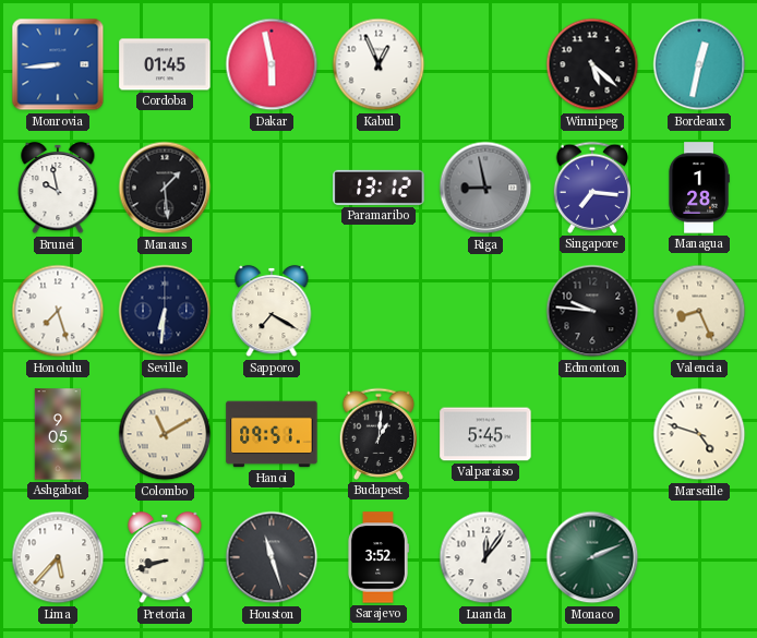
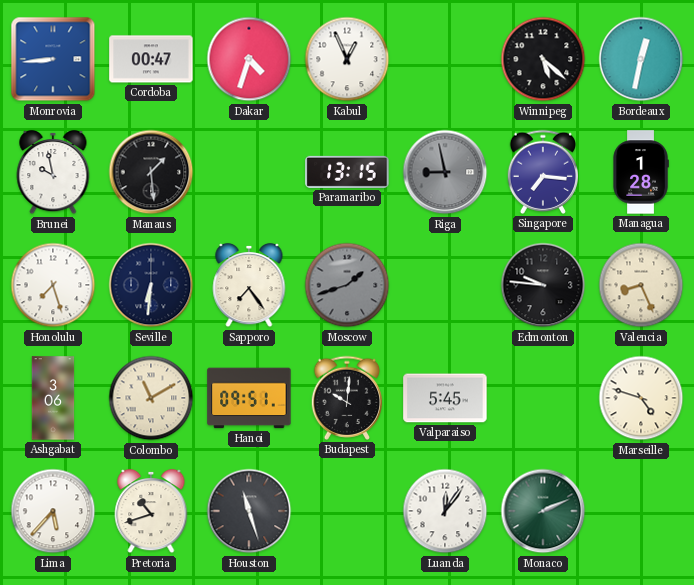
Cordoba: 01:45 -> 00:47
Dakar: 5:58 -> 4:33
Paramaribo: 13:12 -> 13:15
Sapporo: 7:20 -> 7:24
Moscow: none -> 1:42
Ashgabat: 9:05 -> 3:06
Budapest: 1:01 -> 10:01
Pretoria: 8:42 -> 10:42
Sarajevo: 3:52 -> none
